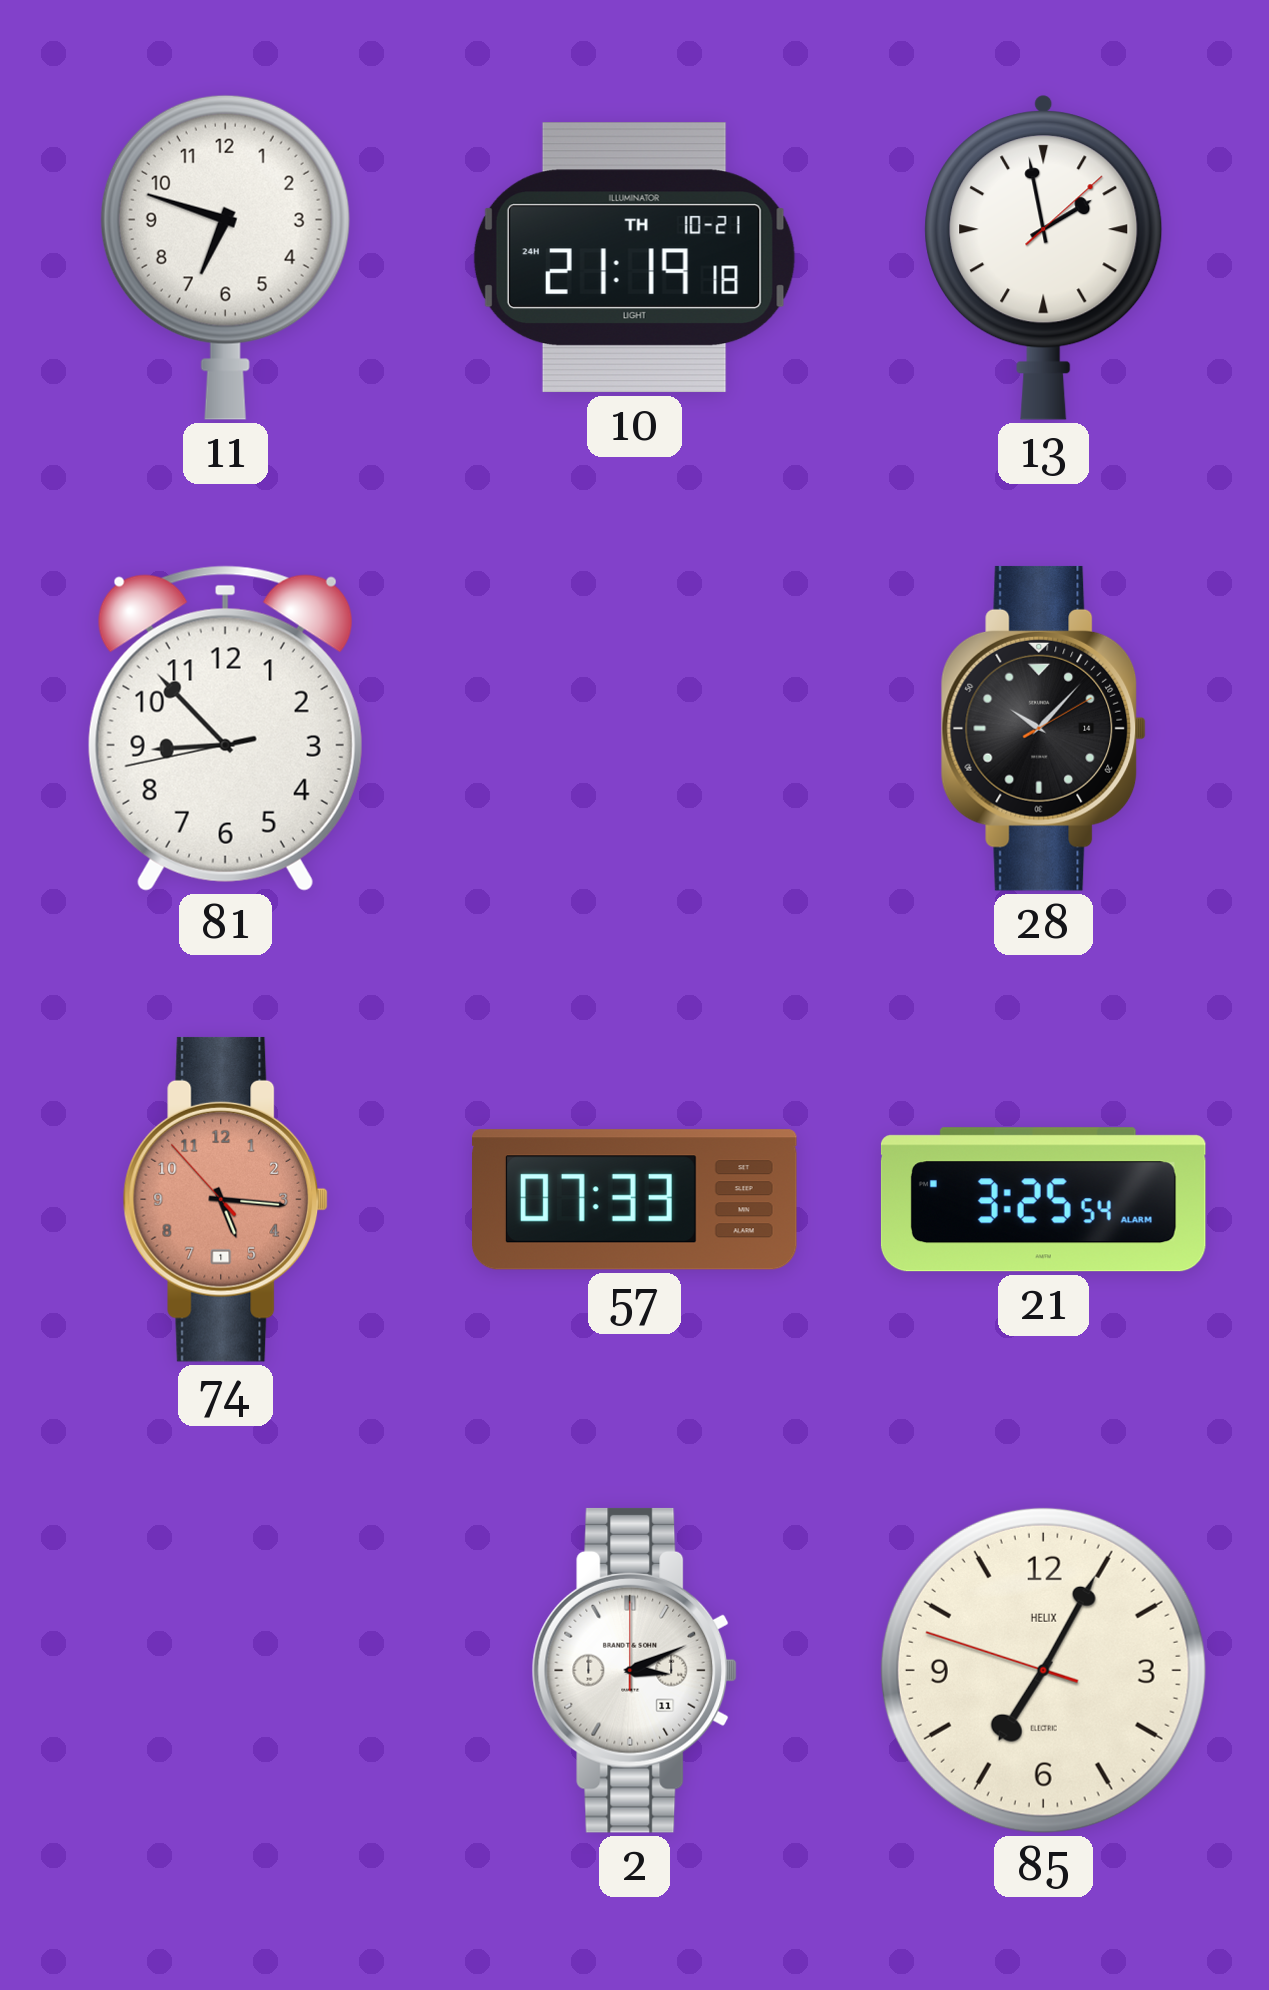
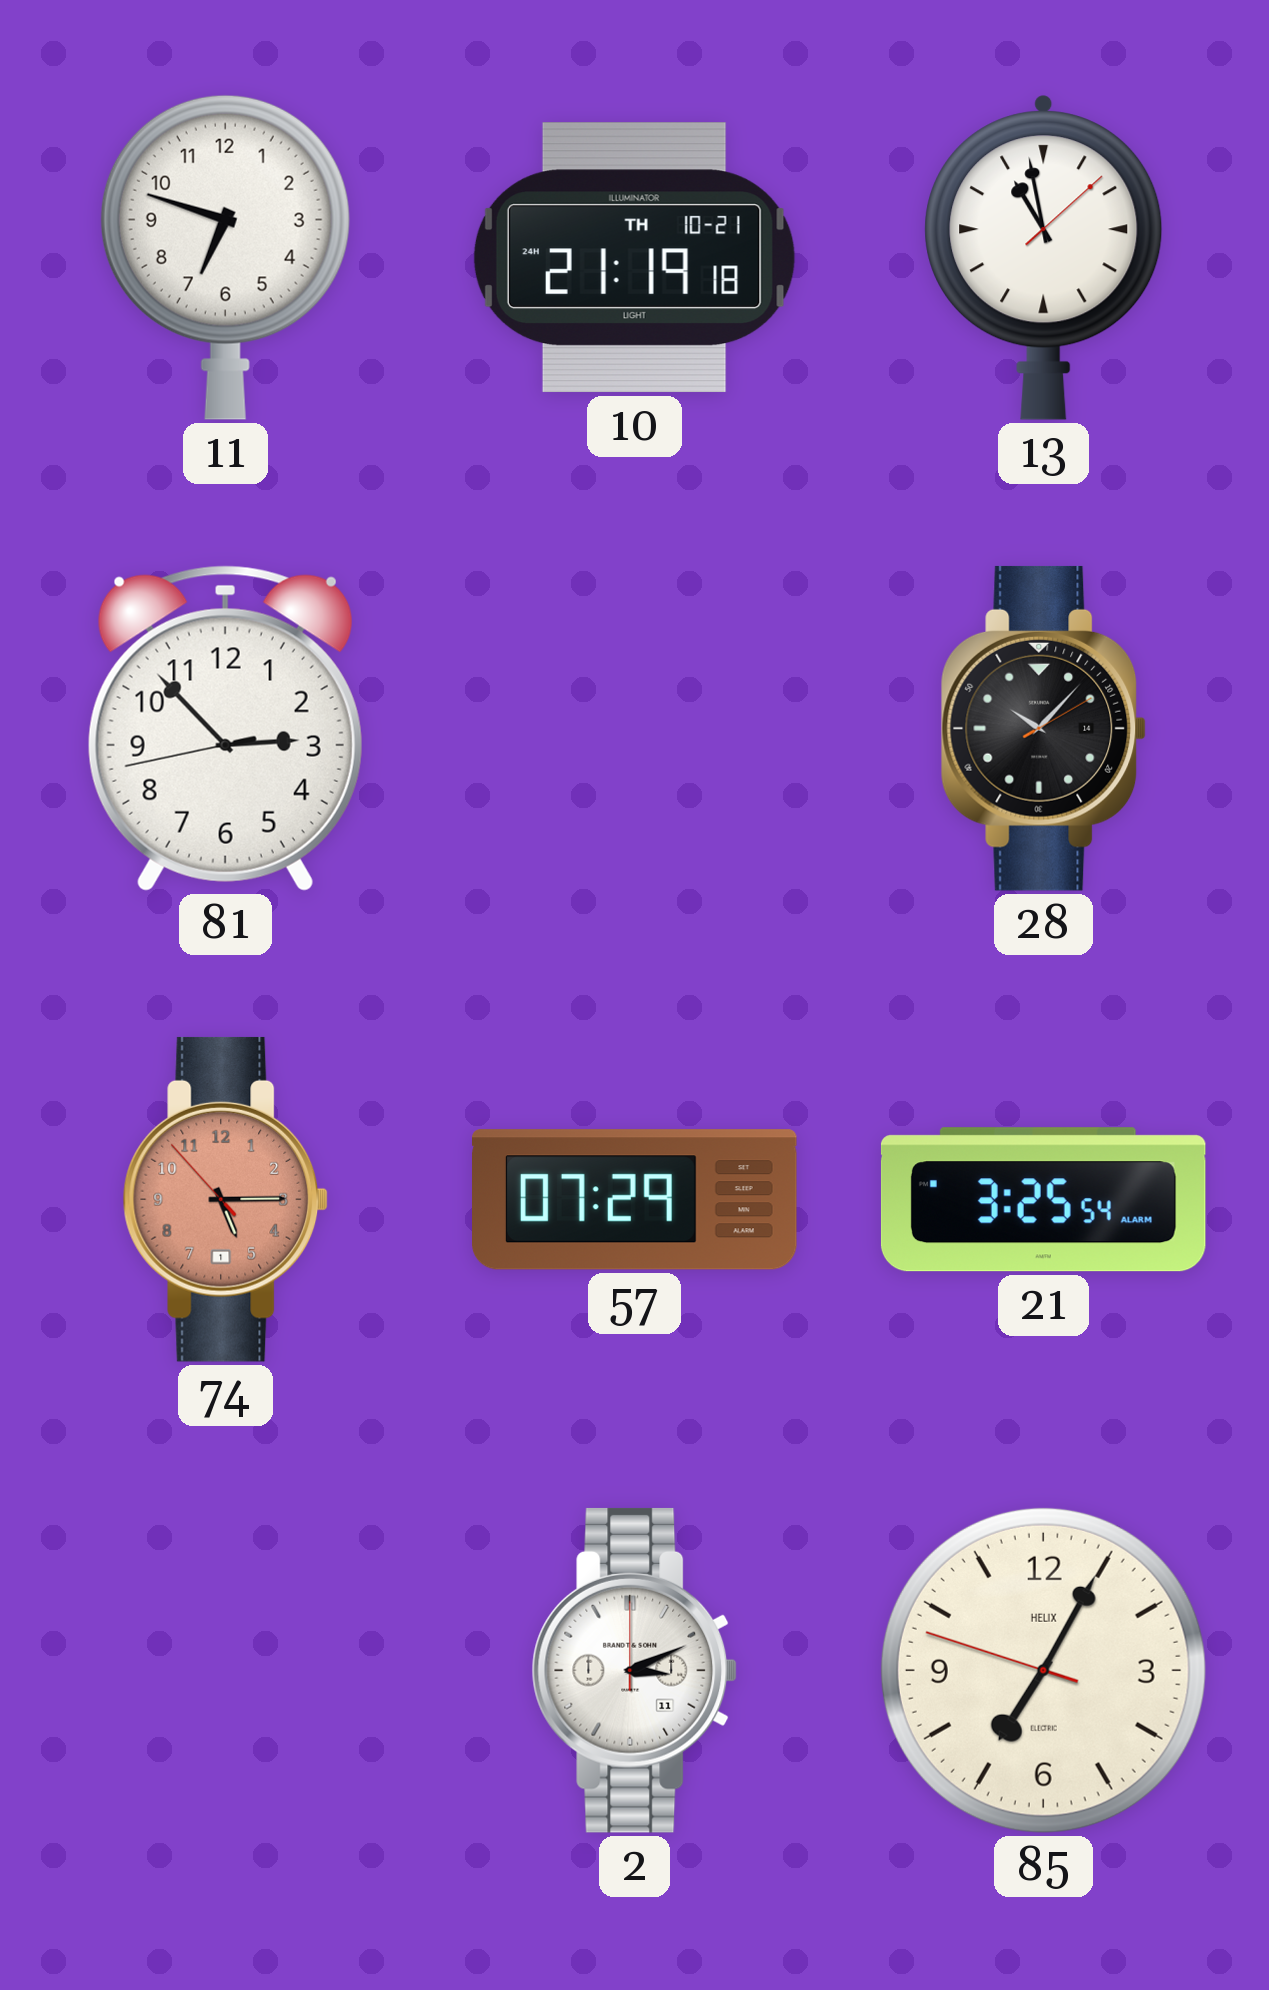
13: 1:58 -> 10:58
81: 8:52 -> 2:52
74: 5:15 -> 5:14
57: 07:33 -> 07:29
